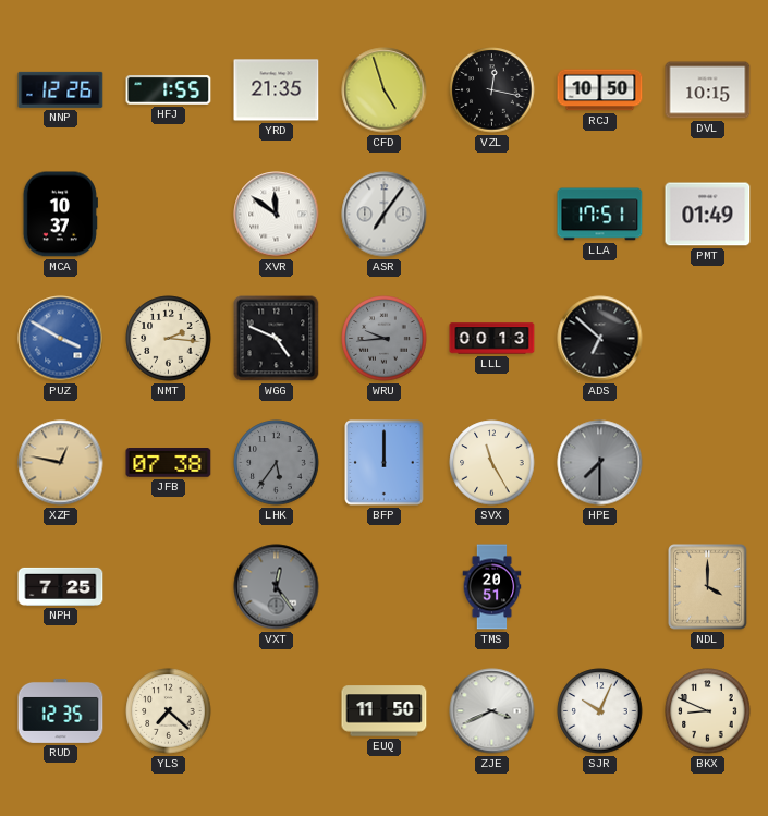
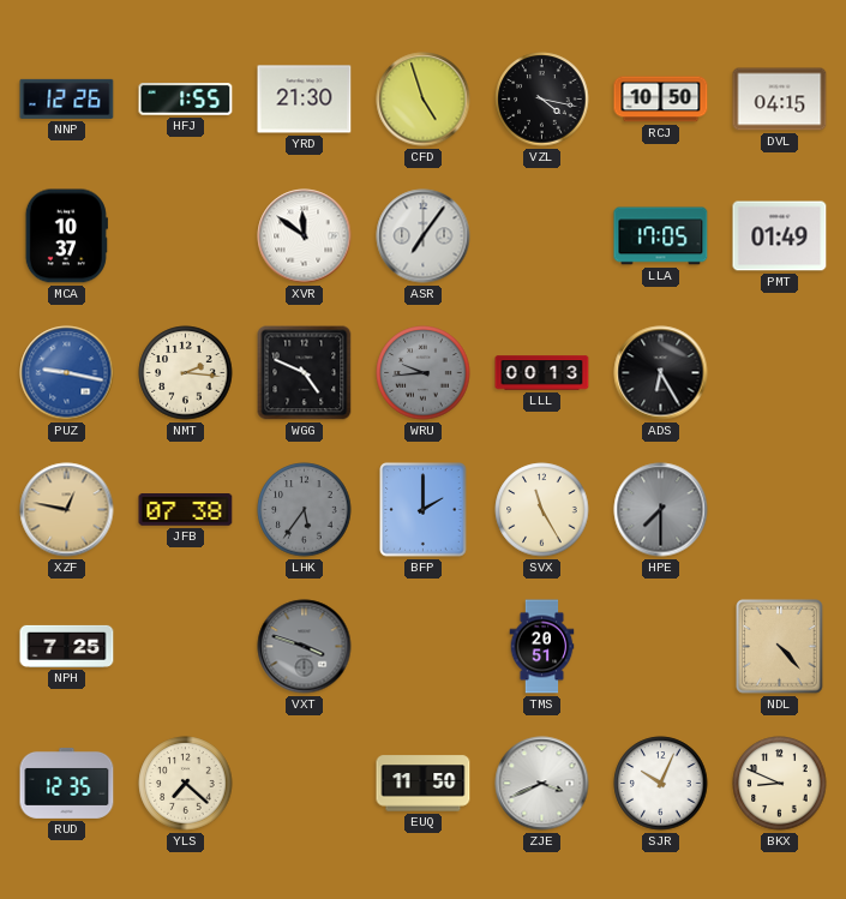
YRD: 21:35 -> 21:30
VZL: 12:17 -> 4:17
DVL: 10:15 -> 04:15
LLA: 17:51 -> 17:05
PUZ: 3:50 -> 9:17
ADS: 6:52 -> 6:25
BFP: 12:00 -> 2:00
VXT: 12:24 -> 3:48
NDL: 4:00 -> 4:23
